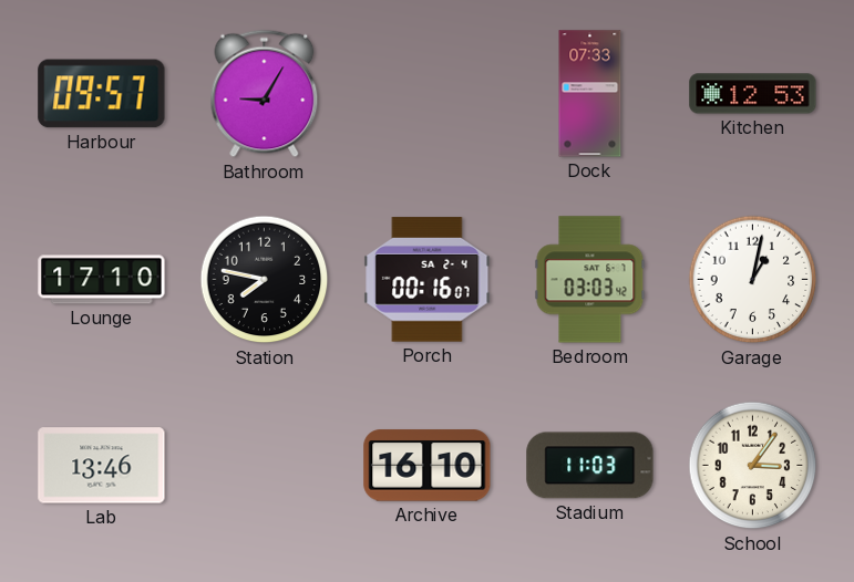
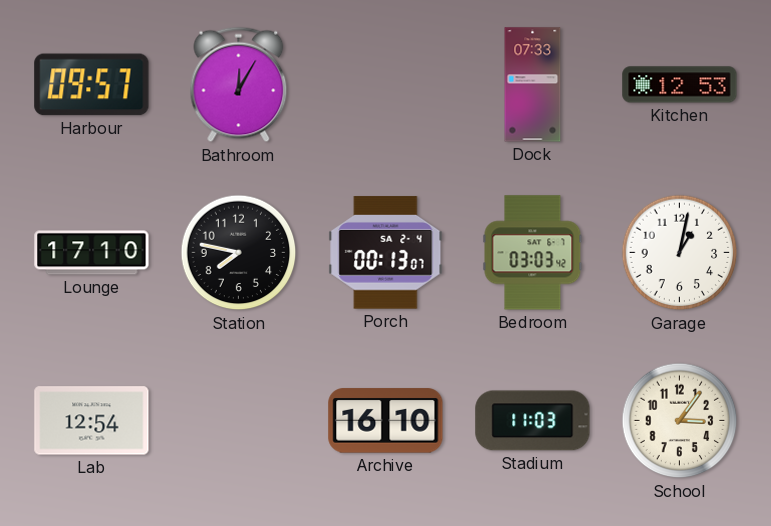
Bathroom: 9:05 -> 12:05
Porch: 00:16 -> 00:13
Lab: 13:46 -> 12:54
